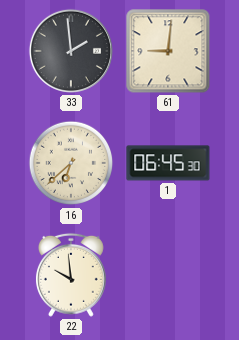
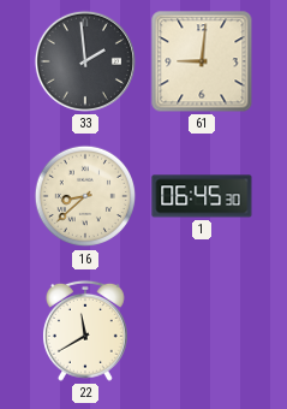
16: 6:38 -> 8:38
22: 9:59 -> 11:40
